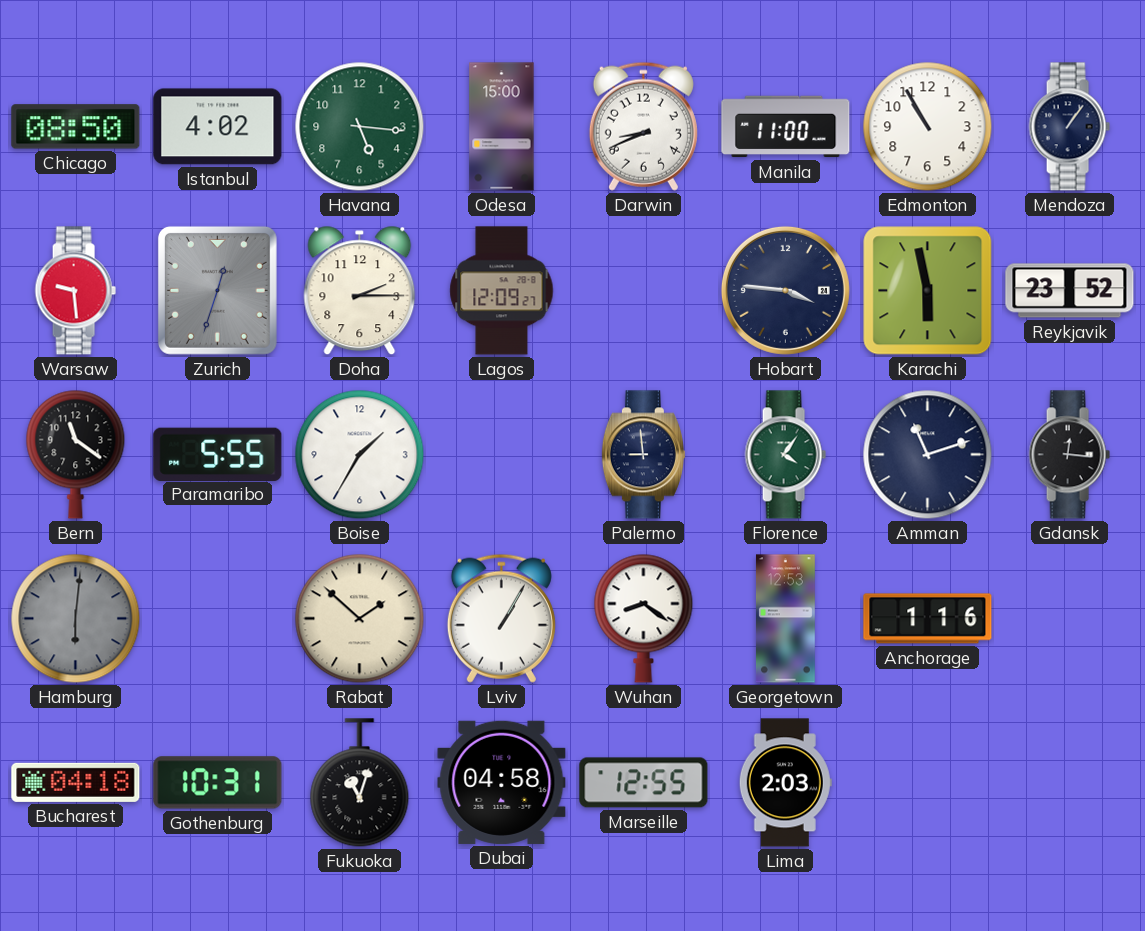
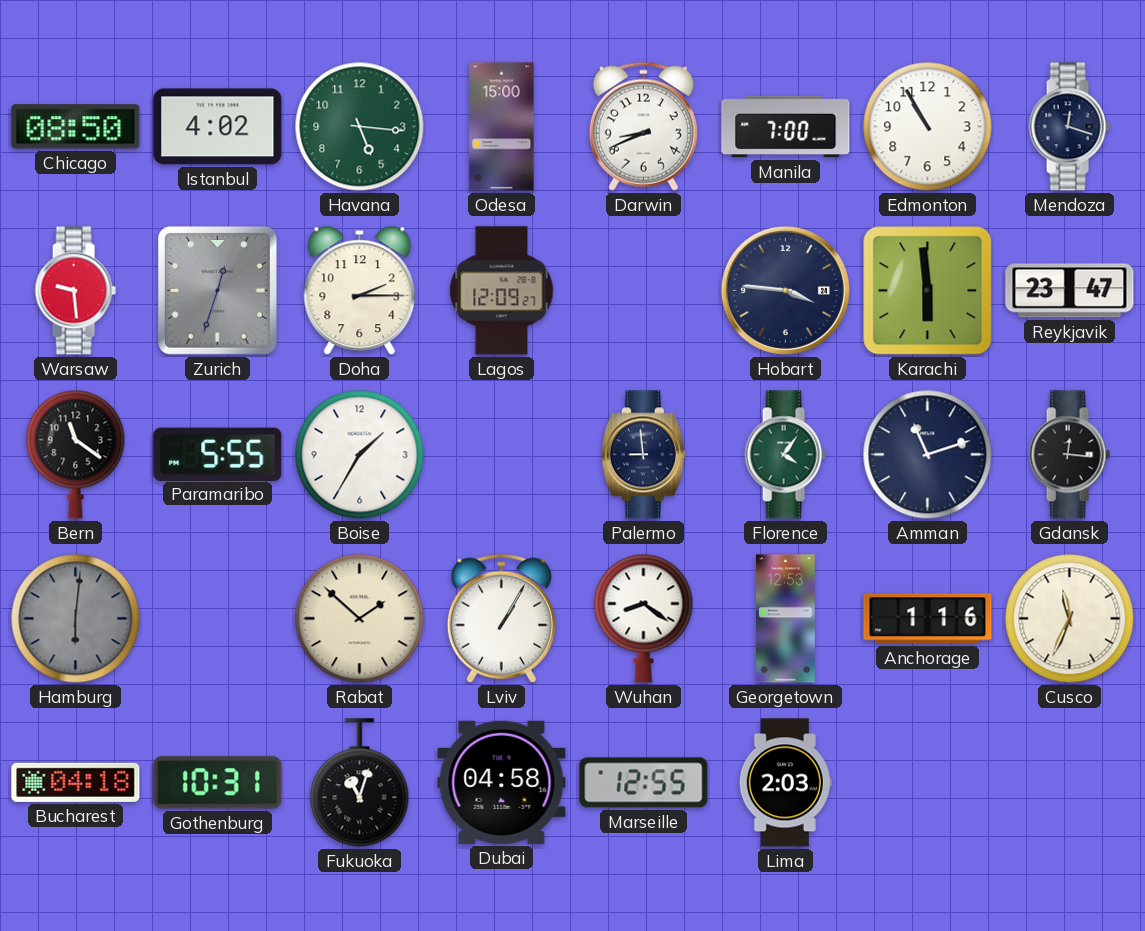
Manila: 11:00 -> 7:00
Mendoza: 1:06 -> 12:18
Karachi: 5:58 -> 5:59
Reykjavik: 23:52 -> 23:47
Cusco: none -> 11:34
